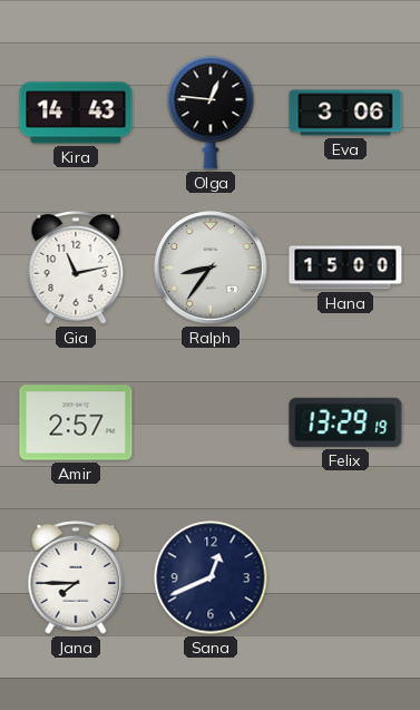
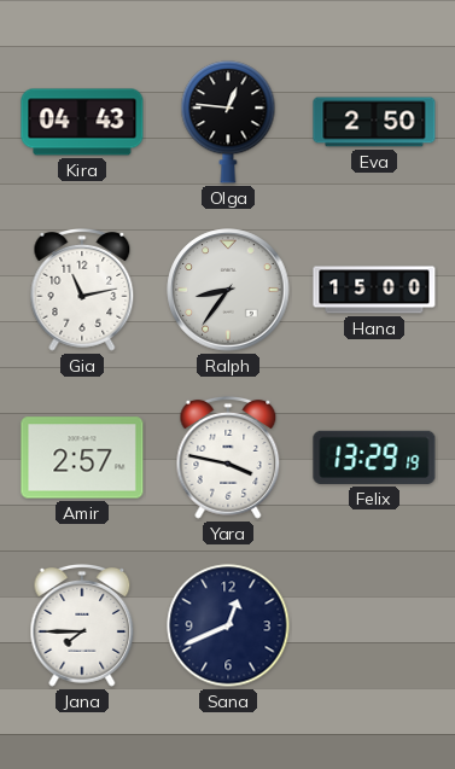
Kira: 14:43 -> 04:43
Eva: 3:06 -> 2:50
Yara: none -> 3:47
